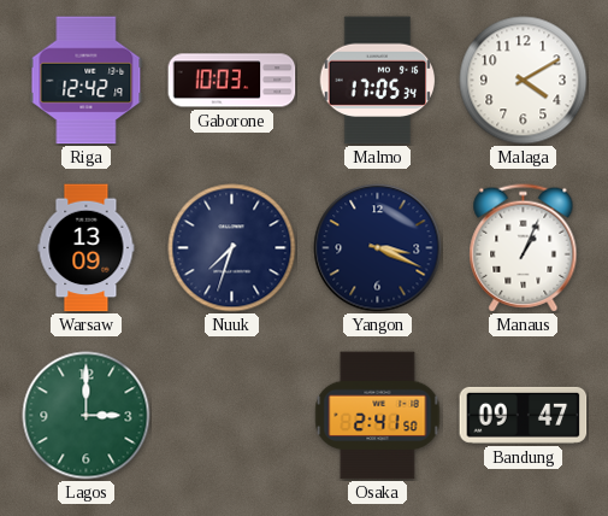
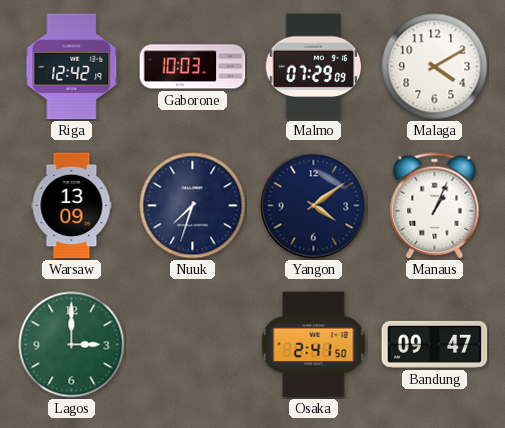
Malmo: 17:05 -> 07:29
Yangon: 3:19 -> 4:09
